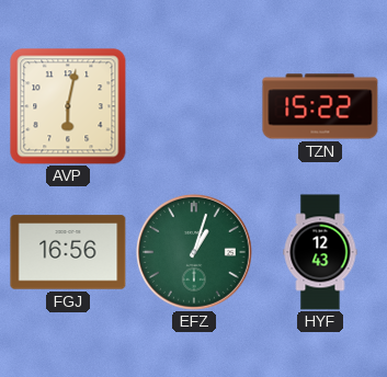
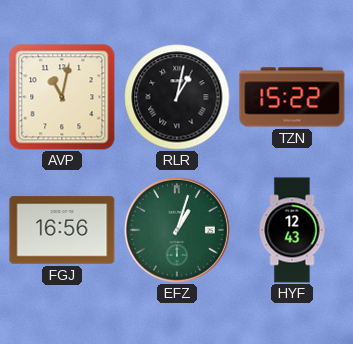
AVP: 6:02 -> 11:02
RLR: none -> 1:02
